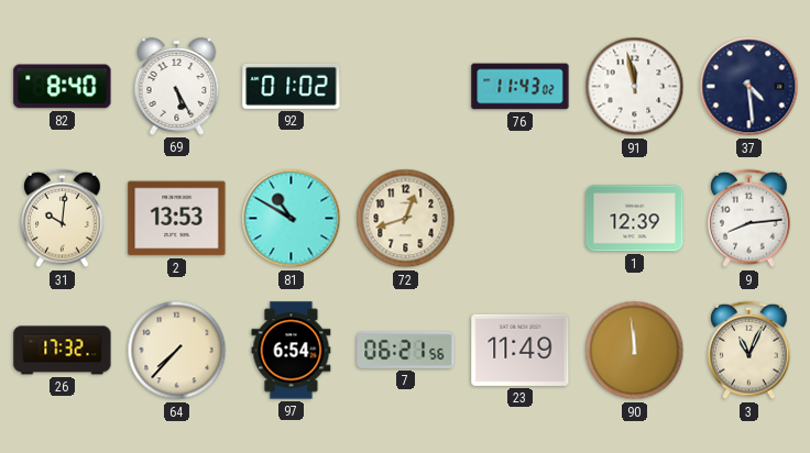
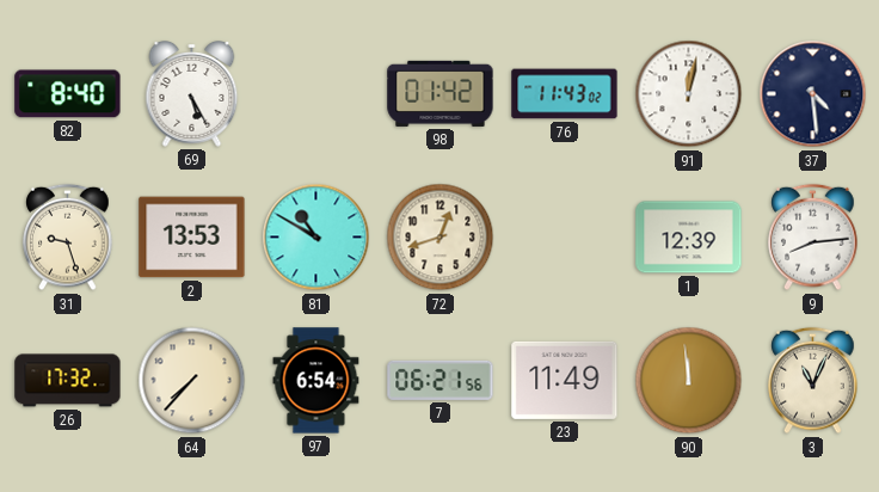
92: 01:02 -> none
98: none -> 01:42
91: 11:58 -> 12:02
31: 10:01 -> 9:27
